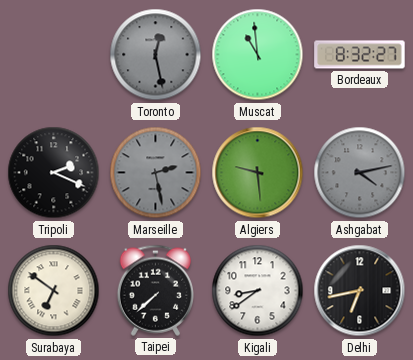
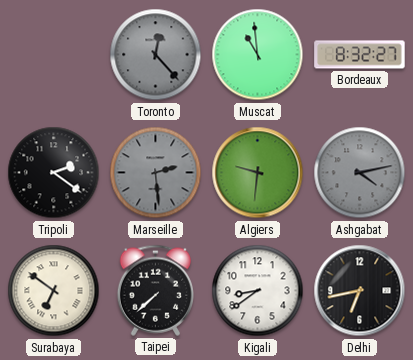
Toronto: 12:28 -> 12:23
Tripoli: 2:19 -> 2:21
Marseille: 2:28 -> 2:29
Algiers: 9:29 -> 9:31
